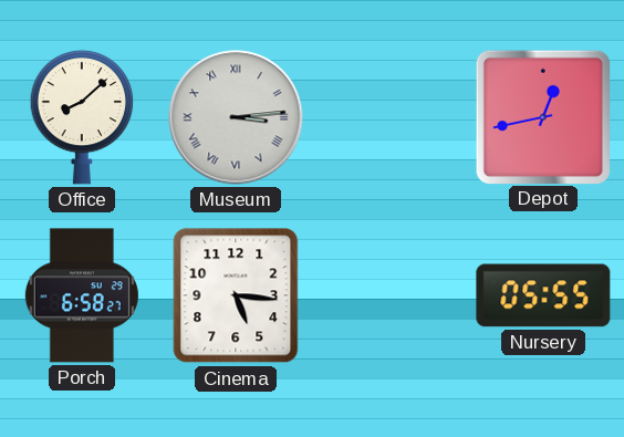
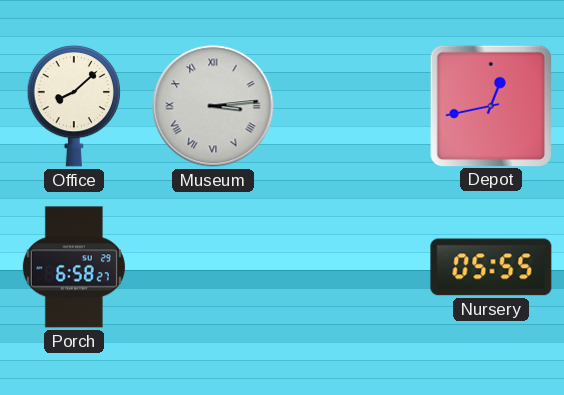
Cinema: 5:16 -> none
